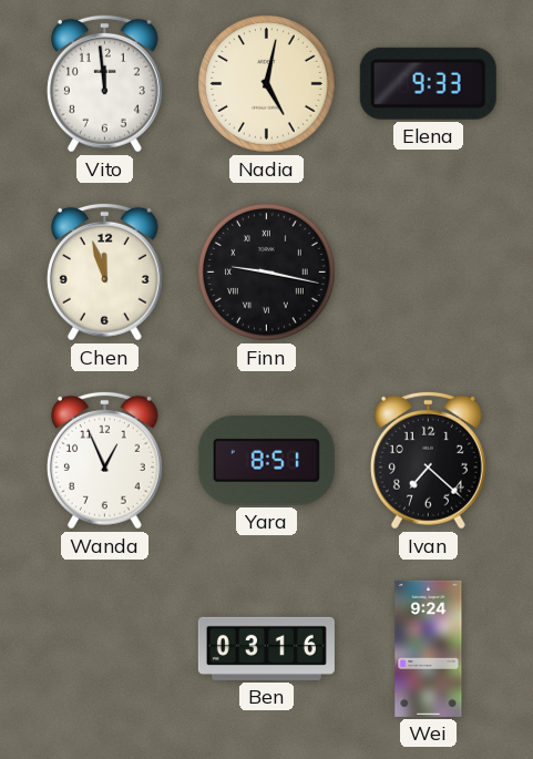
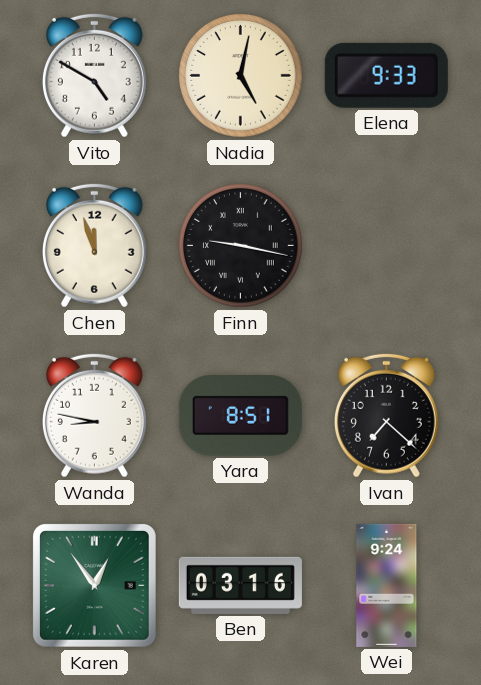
Vito: 11:59 -> 4:50
Wanda: 12:56 -> 8:47
Karen: none -> 12:54
